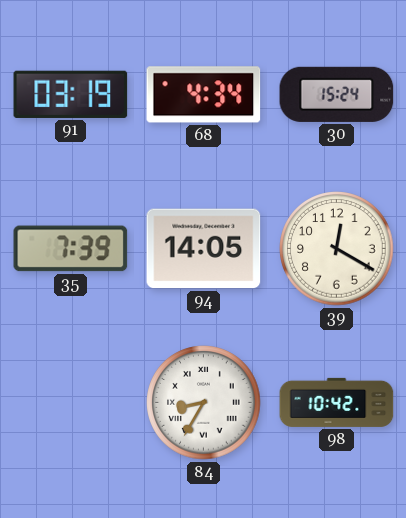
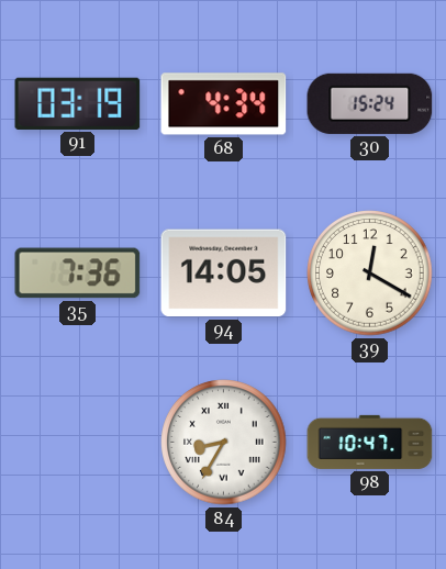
35: 7:39 -> 7:36
98: 10:42 -> 10:47
